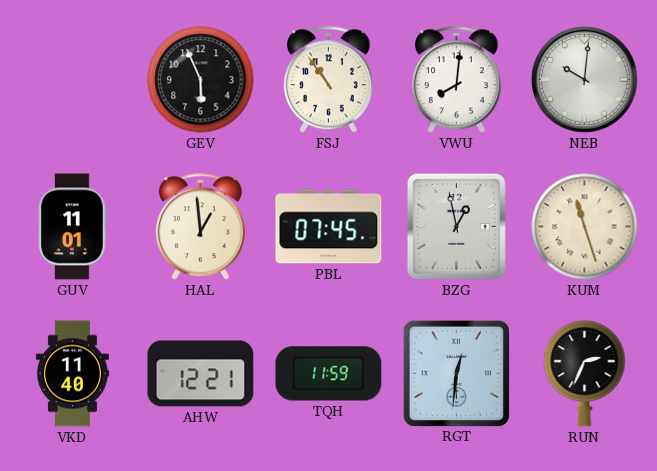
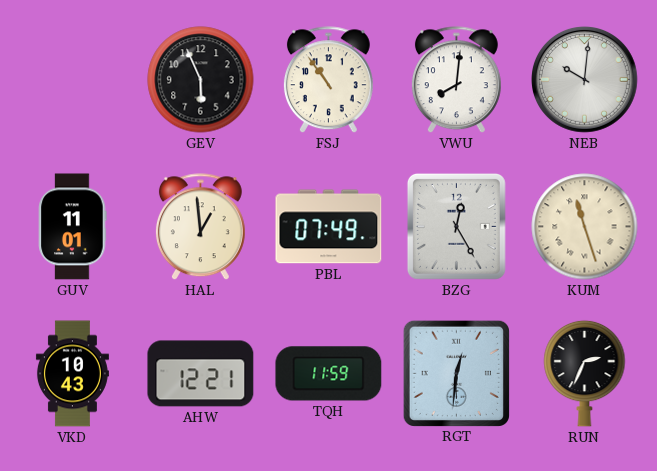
PBL: 07:45 -> 07:49
BZG: 12:58 -> 12:25
VKD: 11:40 -> 10:43
